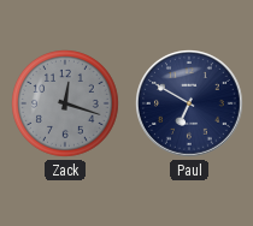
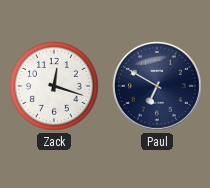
Zack dial: grey -> white
